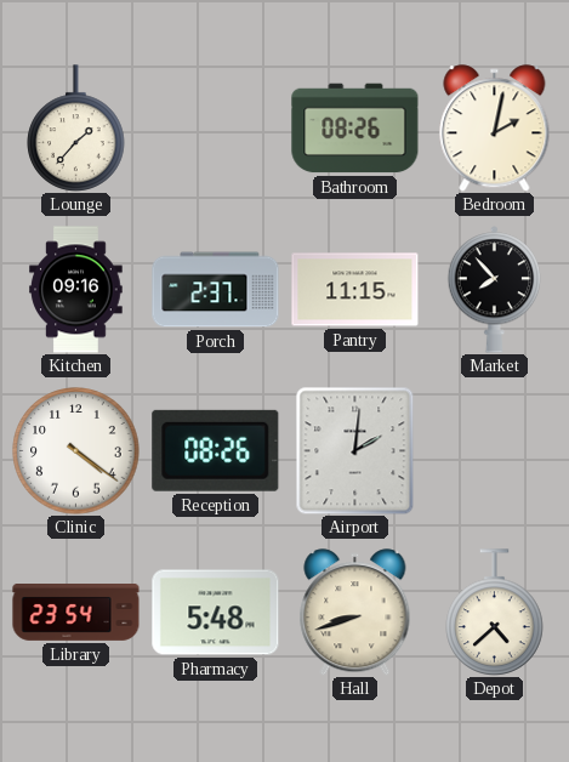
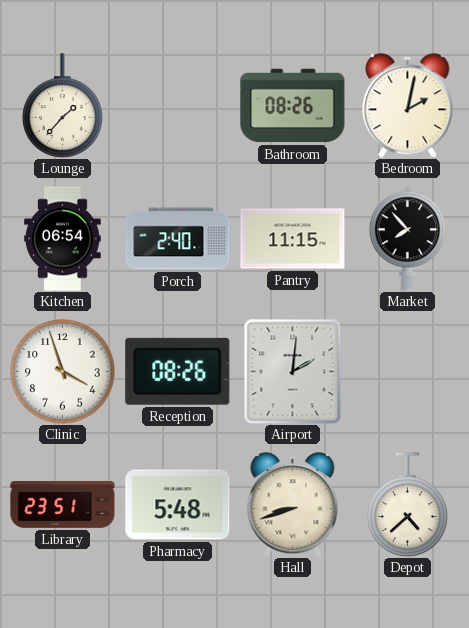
Kitchen: 09:16 -> 06:54
Porch: 2:37 -> 2:40
Clinic: 4:21 -> 3:57
Library: 23:54 -> 23:51
